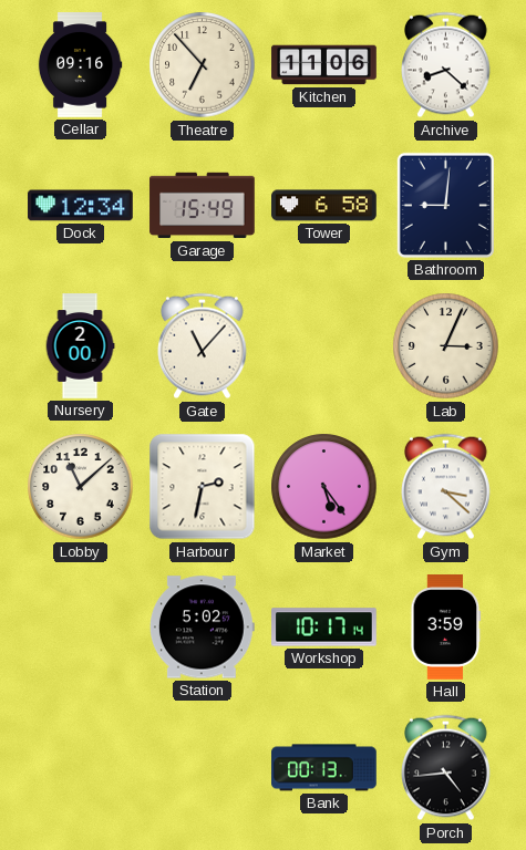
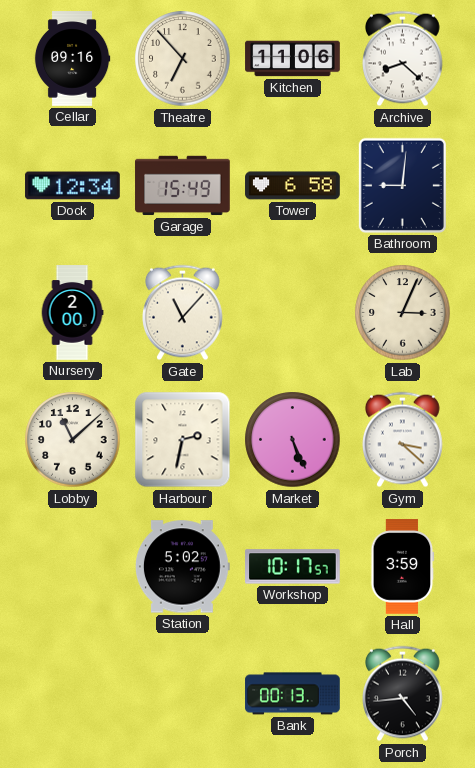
Market: 5:24 -> 5:26
Workshop: 10:17:14 -> 10:17:57
